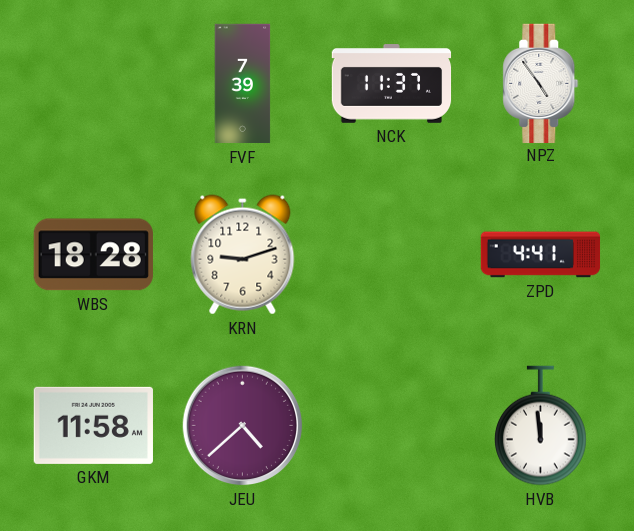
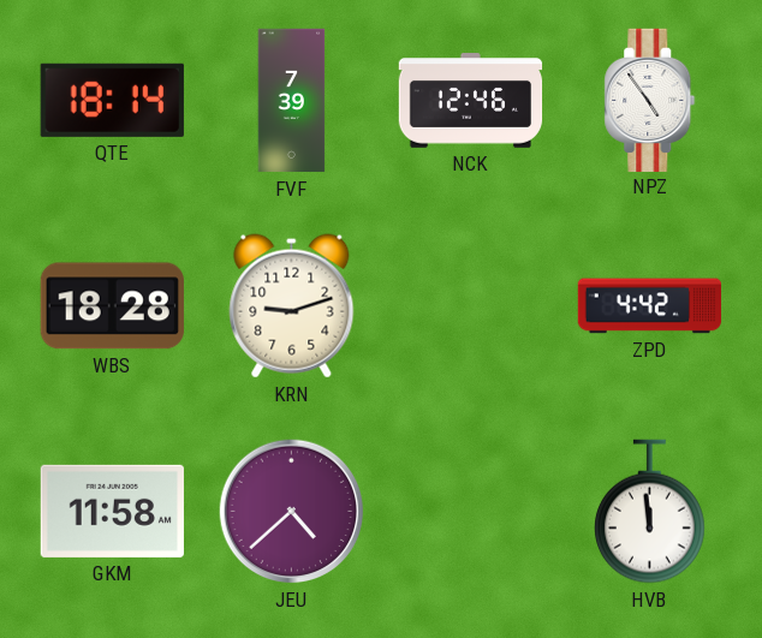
QTE: none -> 18:14
NCK: 11:37 -> 12:46
ZPD: 4:41 -> 4:42
